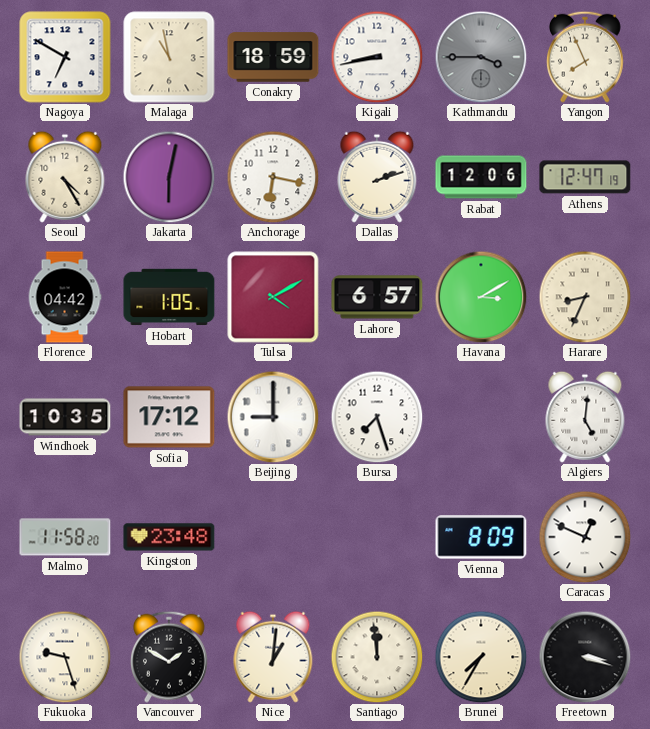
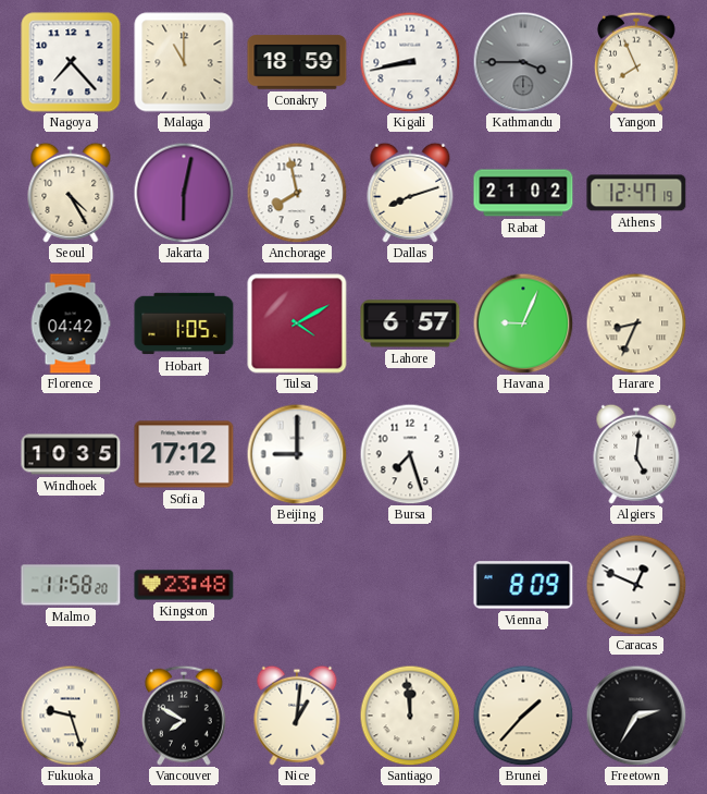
Nagoya: 6:50 -> 7:23
Malaga: 10:58 -> 11:00
Anchorage: 6:17 -> 7:58
Dallas: 2:12 -> 8:12
Rabat: 12:06 -> 21:02
Havana: 3:10 -> 9:04
Vancouver: 1:50 -> 7:50
Brunei: 7:35 -> 1:37
Freetown: 3:18 -> 2:35
